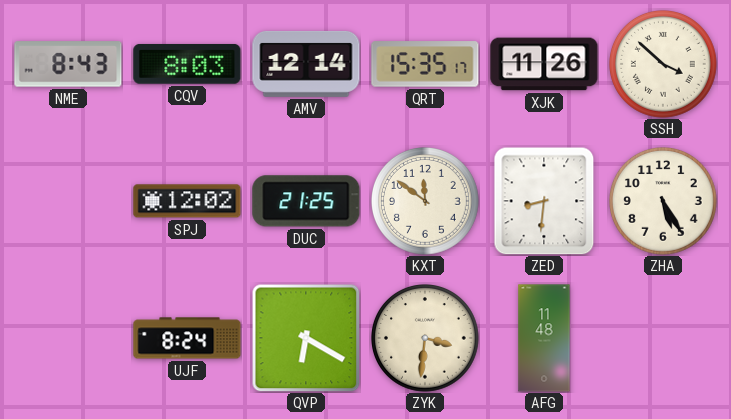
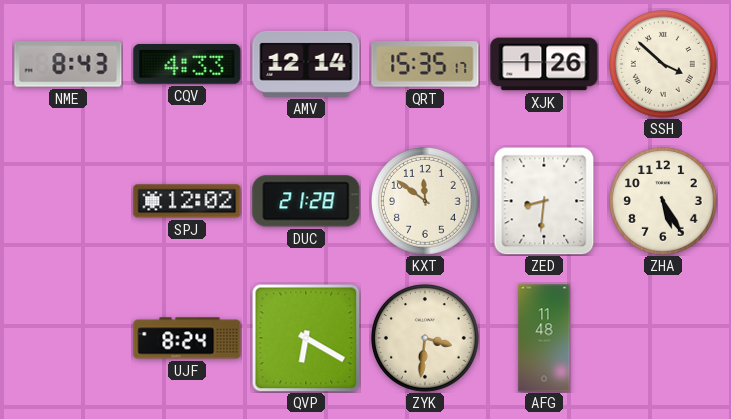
CQV: 8:03 -> 4:33
XJK: 11:26 -> 1:26
DUC: 21:25 -> 21:28
